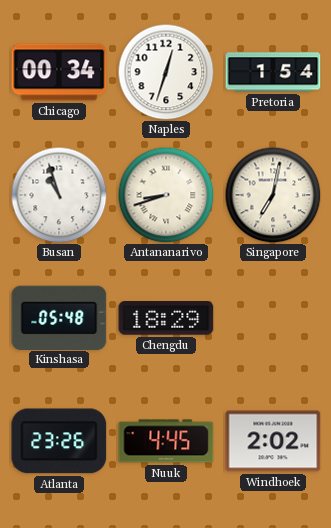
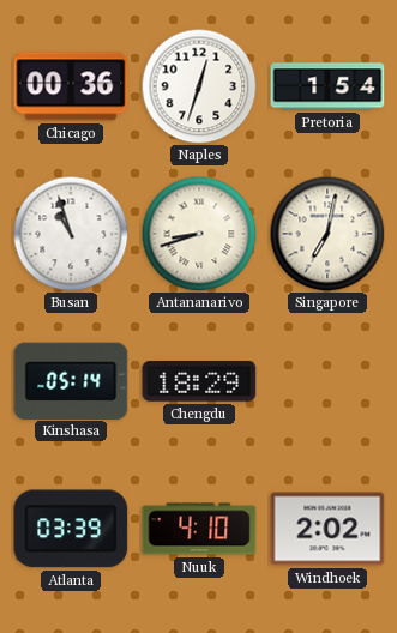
Chicago: 00:34 -> 00:36
Kinshasa: 05:48 -> 05:14
Atlanta: 23:26 -> 03:39
Nuuk: 4:45 -> 4:10
